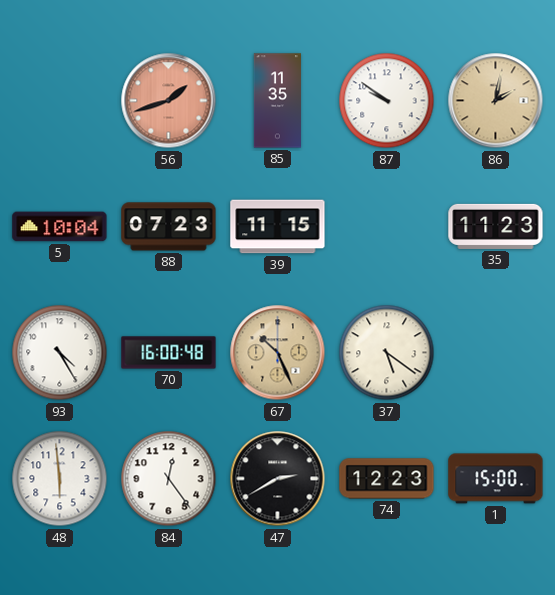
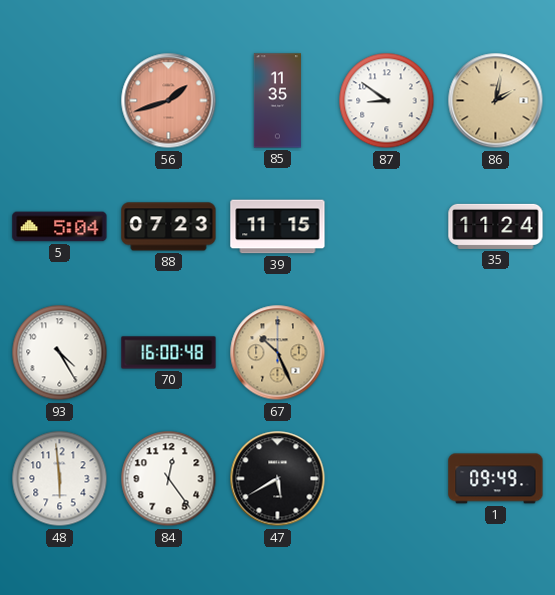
87: 9:51 -> 8:51
5: 10:04 -> 5:04
35: 11:23 -> 11:24
37: 5:21 -> none
47: 2:40 -> 5:40
74: 12:23 -> none
1: 15:00 -> 09:49
